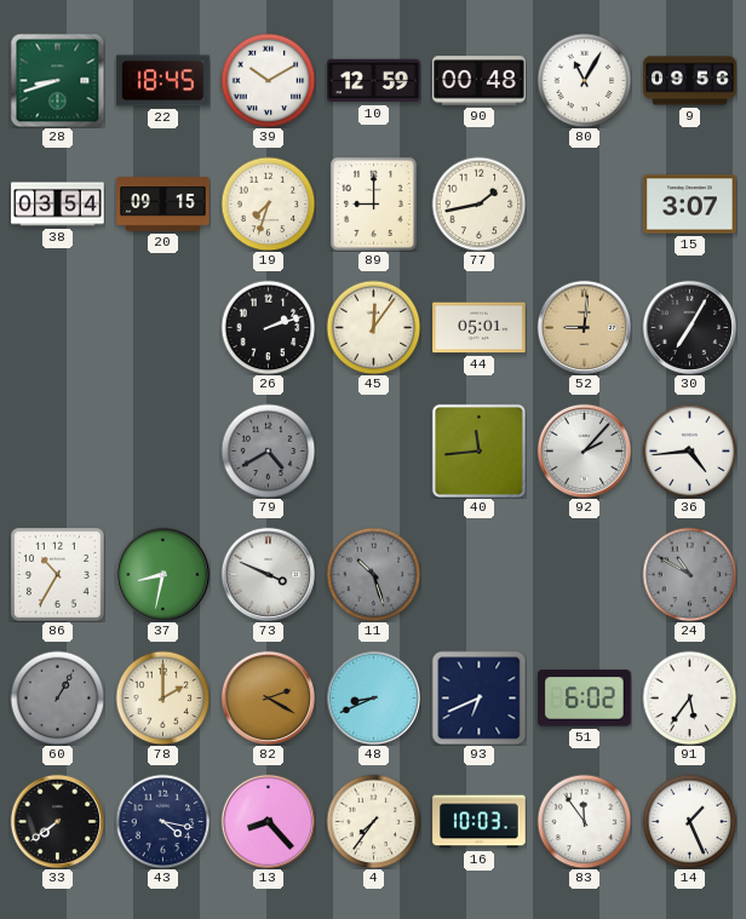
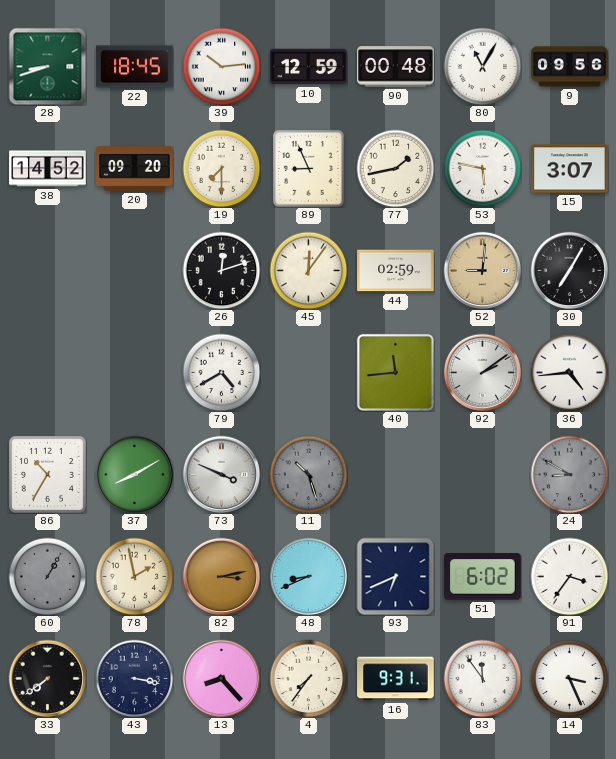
39: 10:10 -> 10:14
38: 03:54 -> 14:52
20: 09:15 -> 09:20
19: 7:33 -> 7:30
89: 9:00 -> 8:56
53: none -> 5:47
26: 2:12 -> 12:12
44: 05:01 -> 02:59
79 dial: grey -> white
92: 2:07 -> 2:09
37: 8:32 -> 8:10
24: 10:50 -> 8:50
78: 2:00 -> 1:58
82: 2:20 -> 3:13
91: 5:36 -> 3:36
43: 4:17 -> 3:17
16: 10:03 -> 9:31
14: 1:26 -> 3:26
